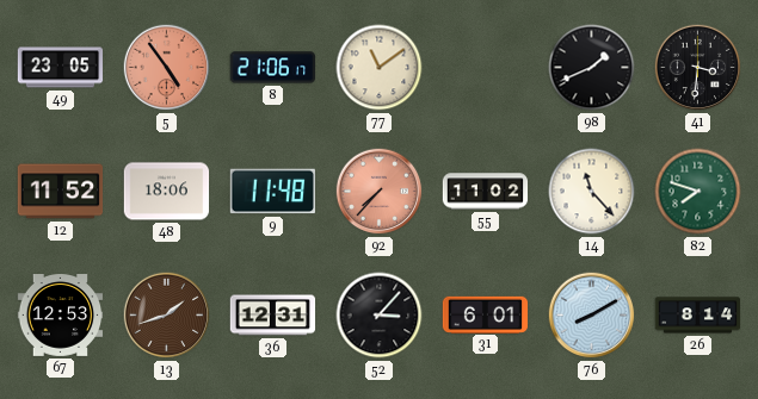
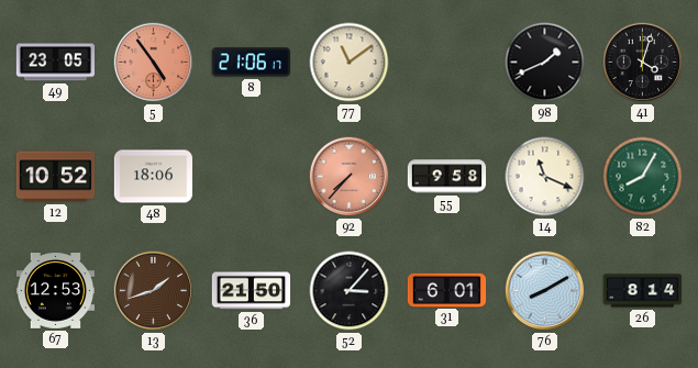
41: 3:31 -> 4:03
12: 11:52 -> 10:52
9: 11:48 -> none
55: 11:02 -> 9:58
14: 11:23 -> 11:19
82: 7:48 -> 8:05
36: 12:31 -> 21:50
